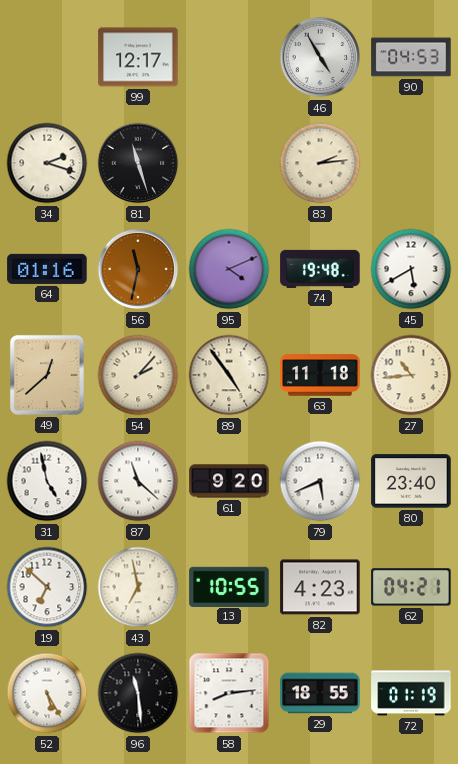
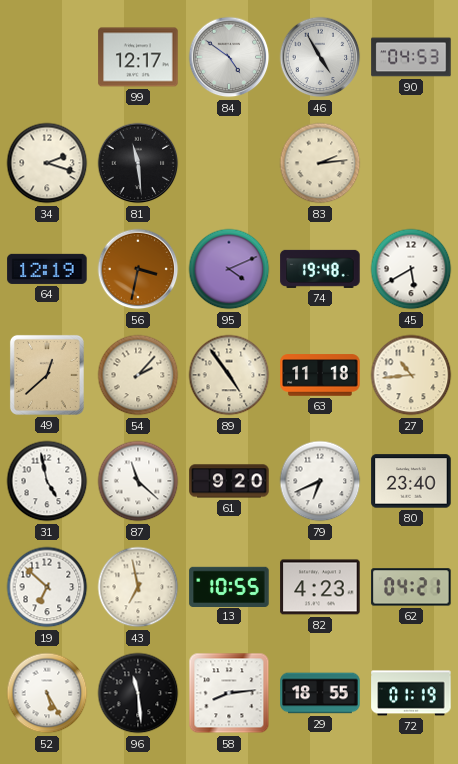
84: none -> 4:51
81: 11:27 -> 11:29
64: 01:16 -> 12:19
56: 11:32 -> 3:32
79: 5:41 -> 6:41
